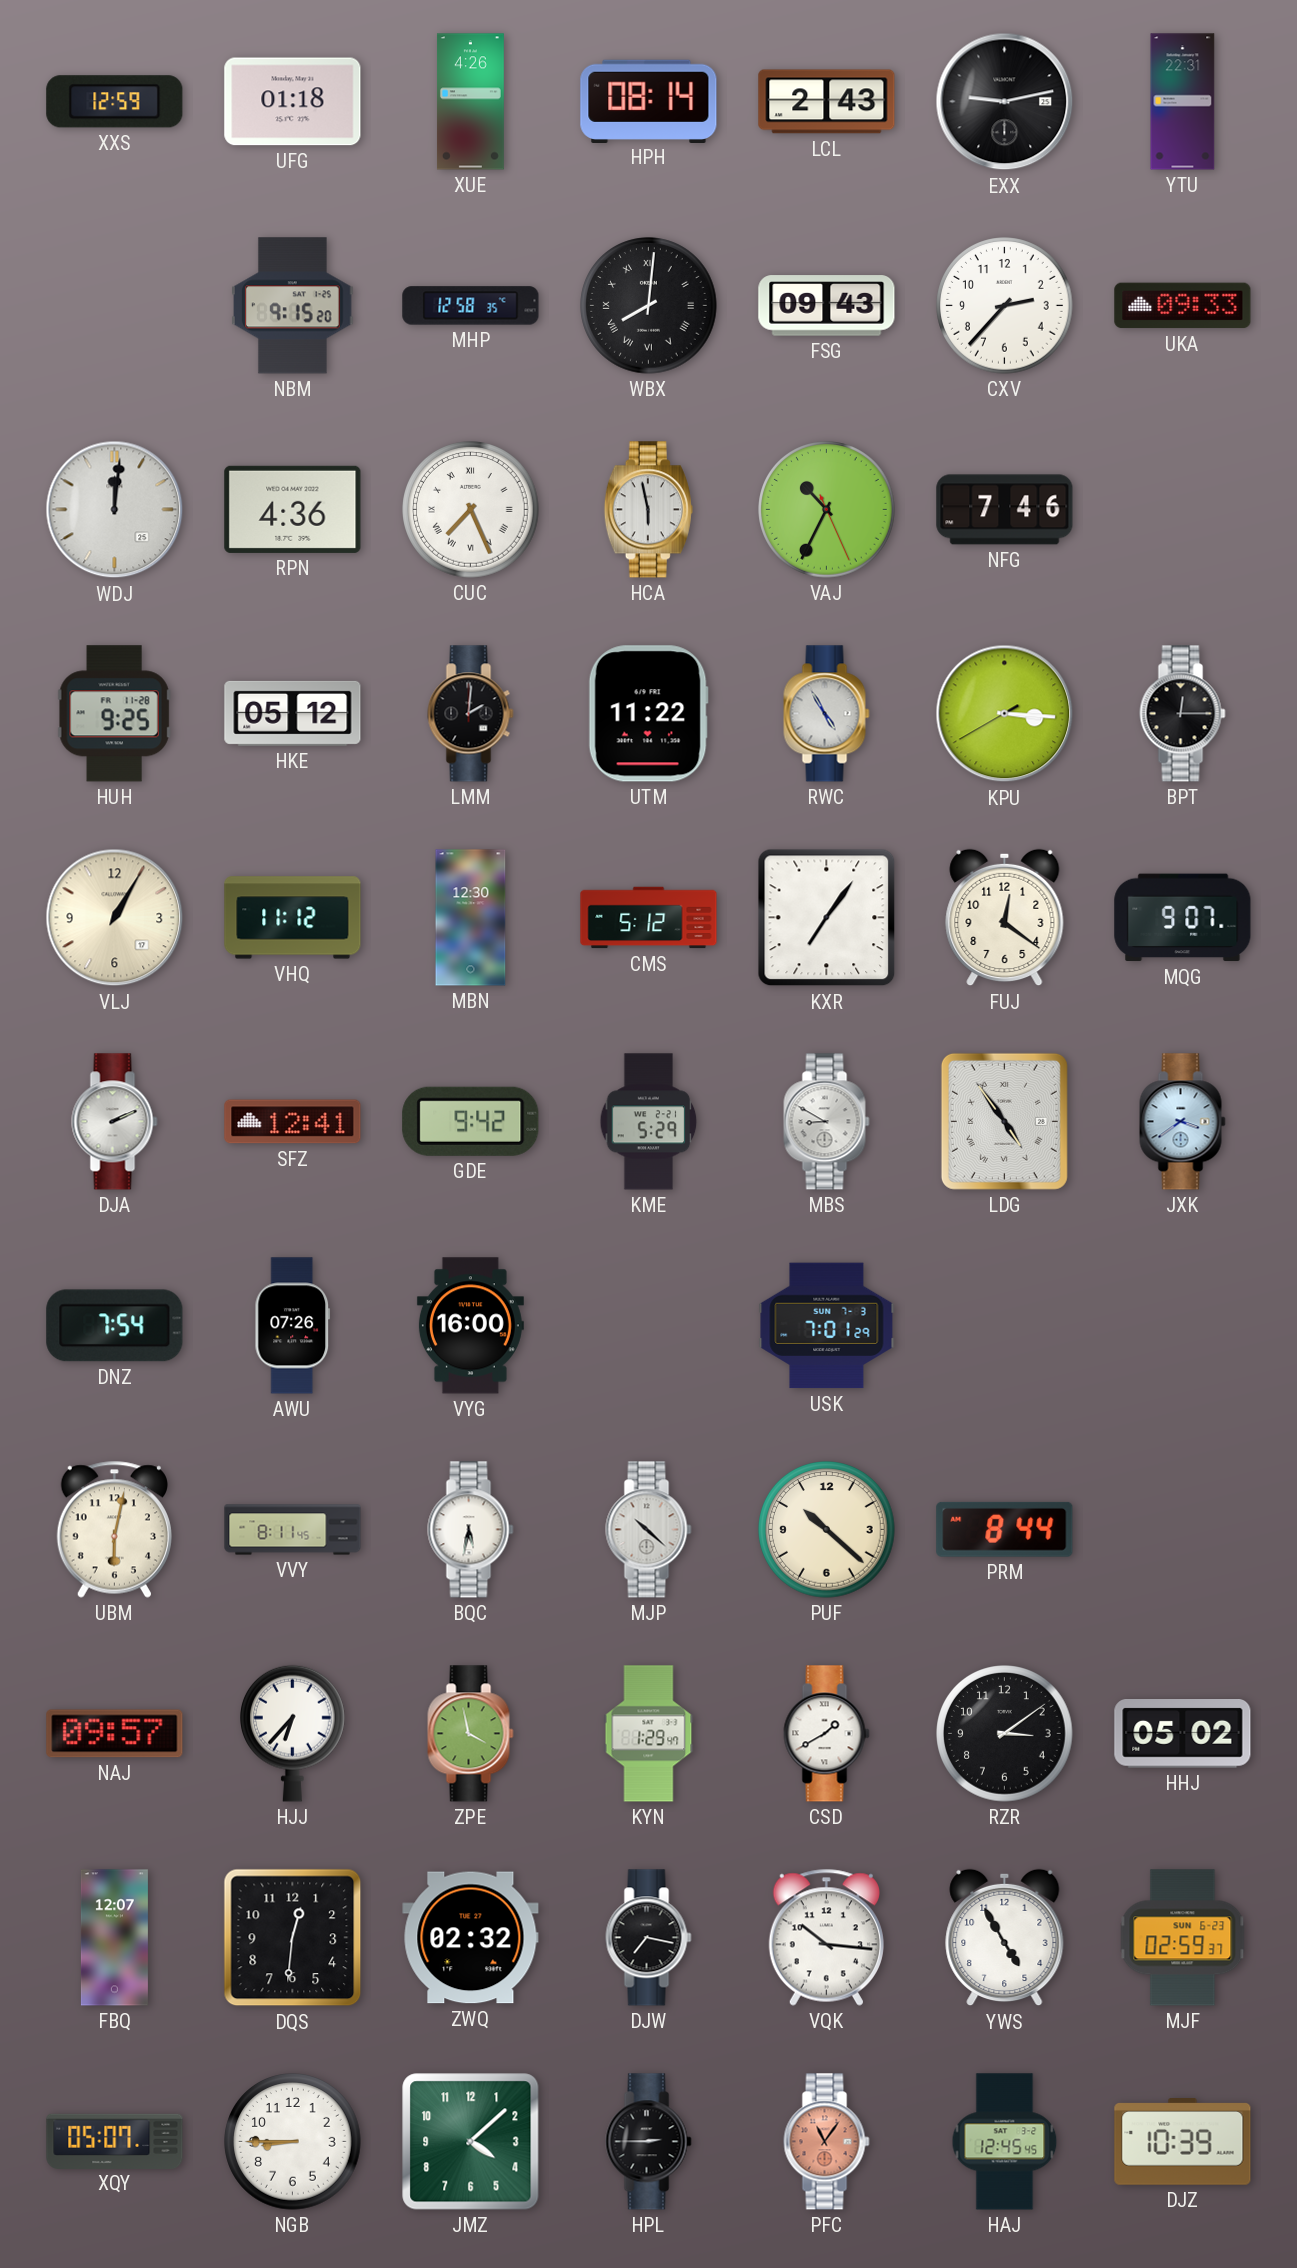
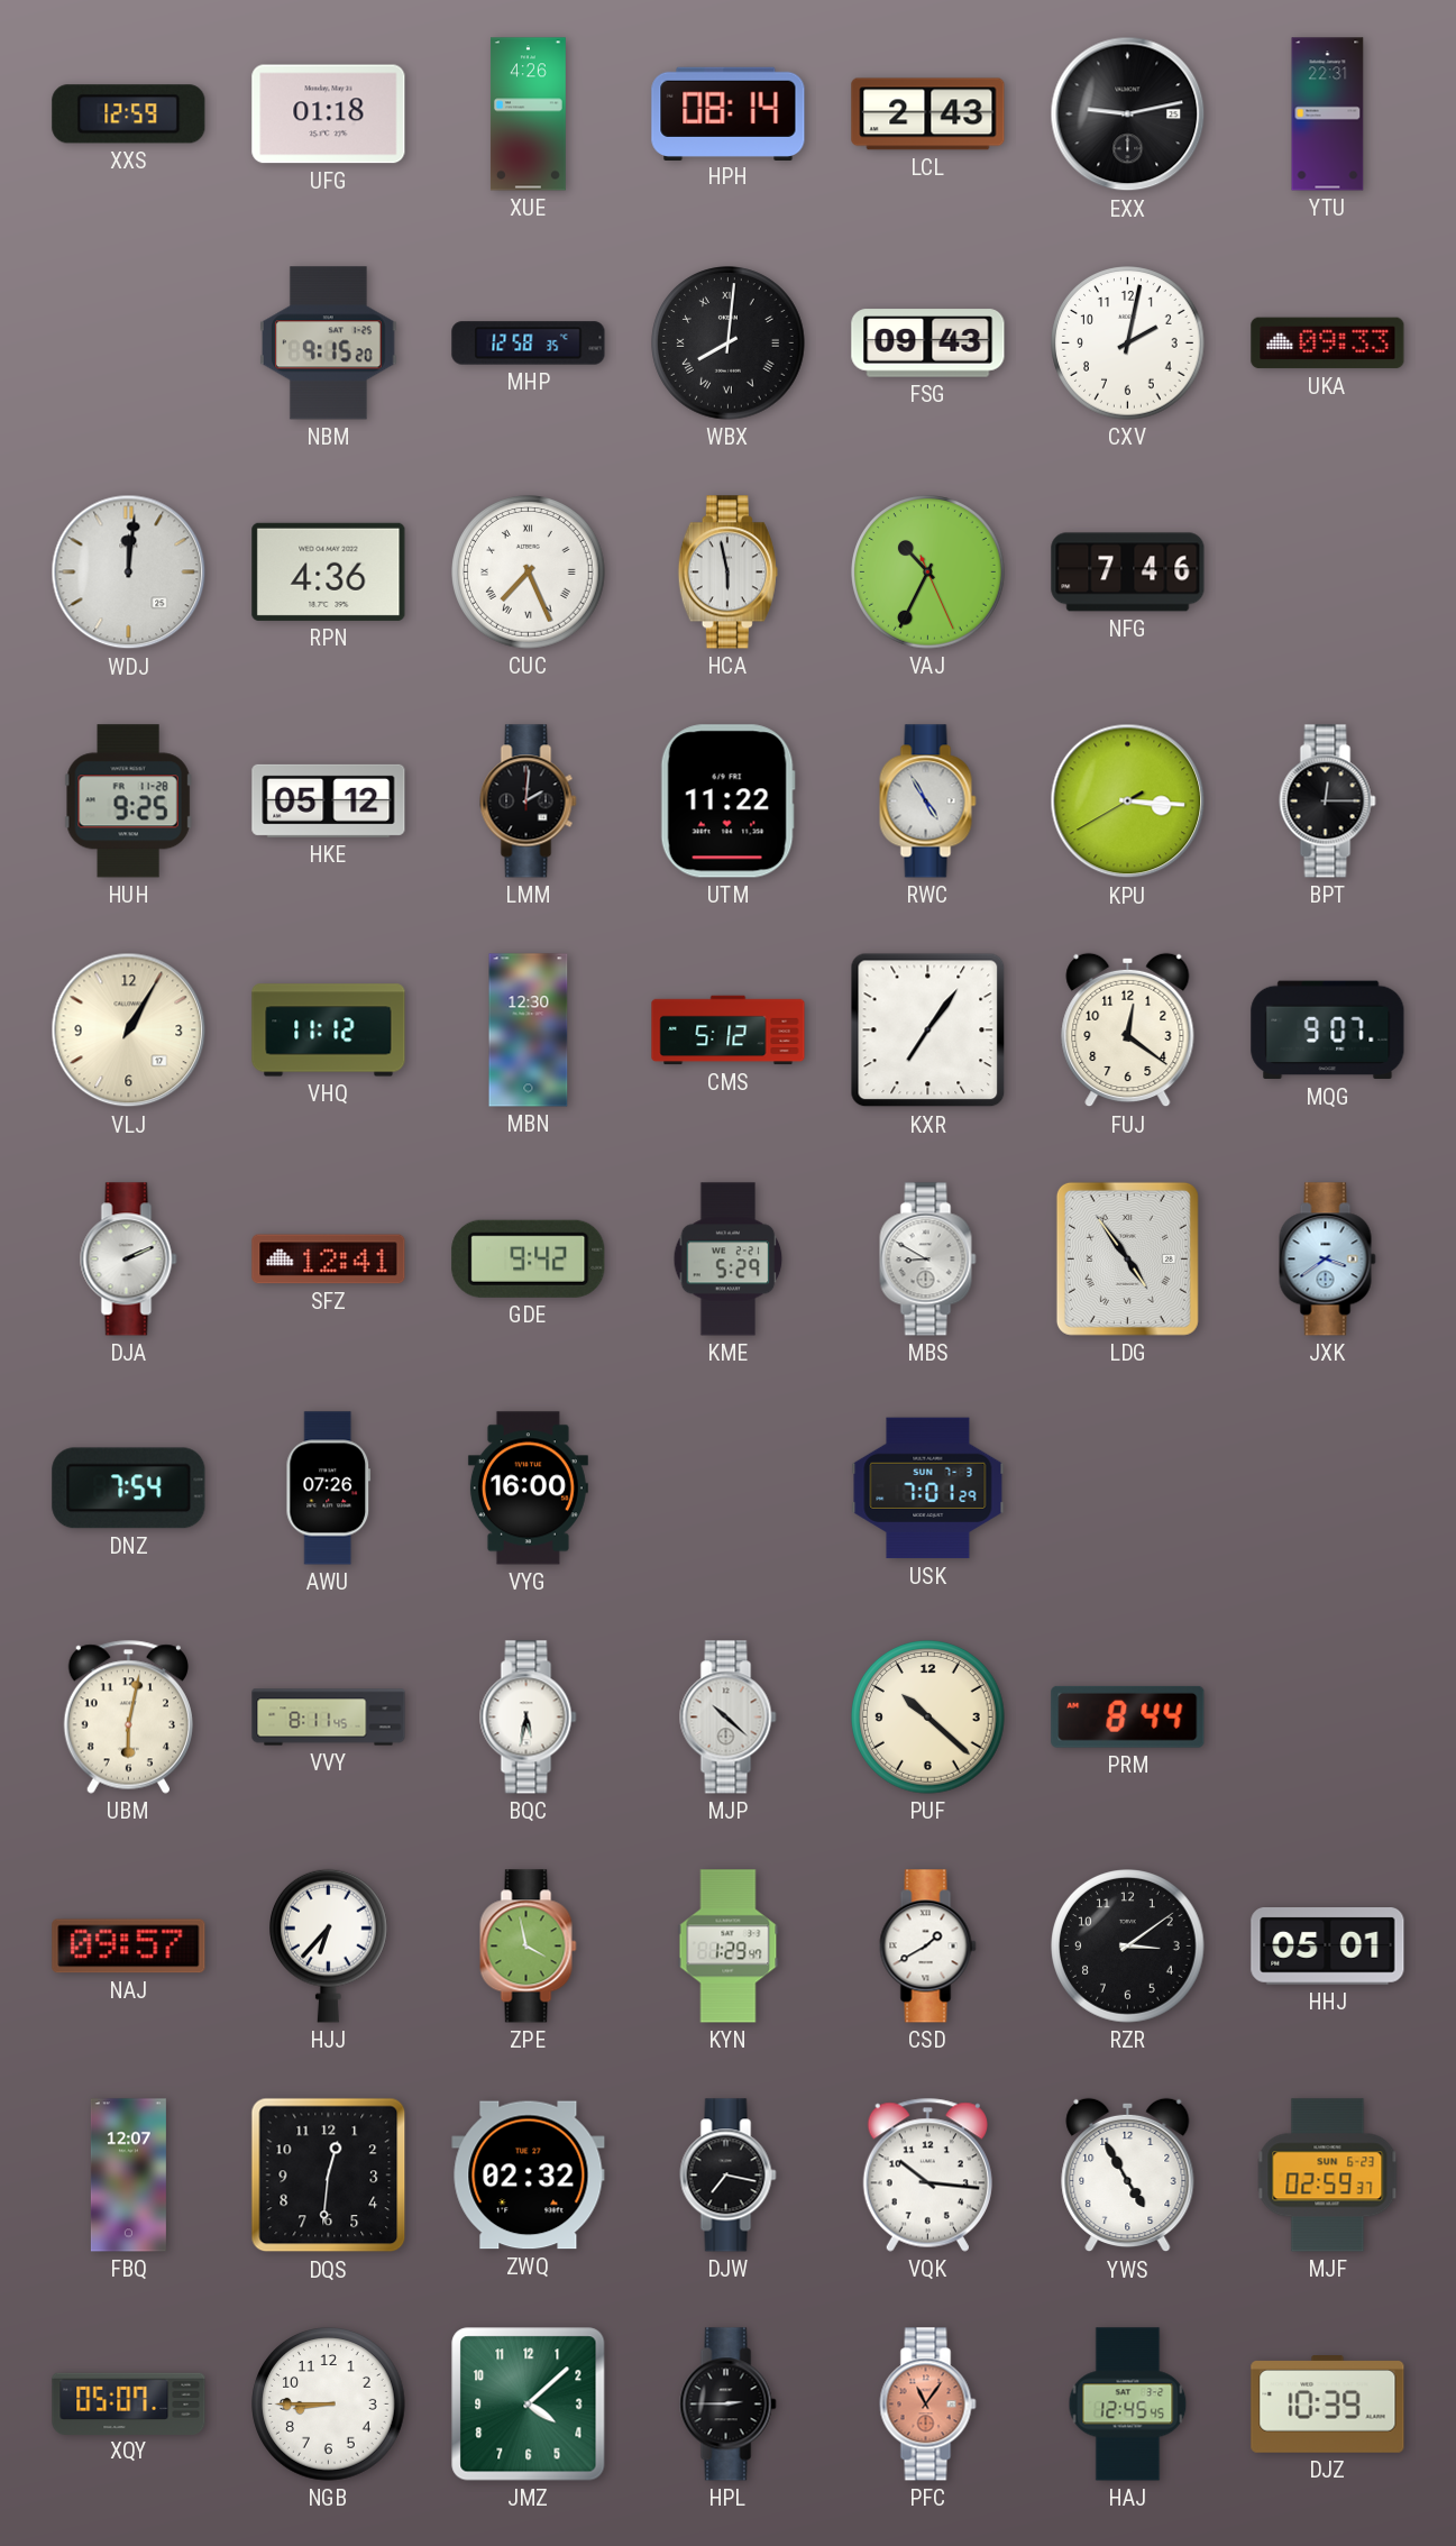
CXV: 2:37 -> 2:02
HHJ: 05:02 -> 05:01
